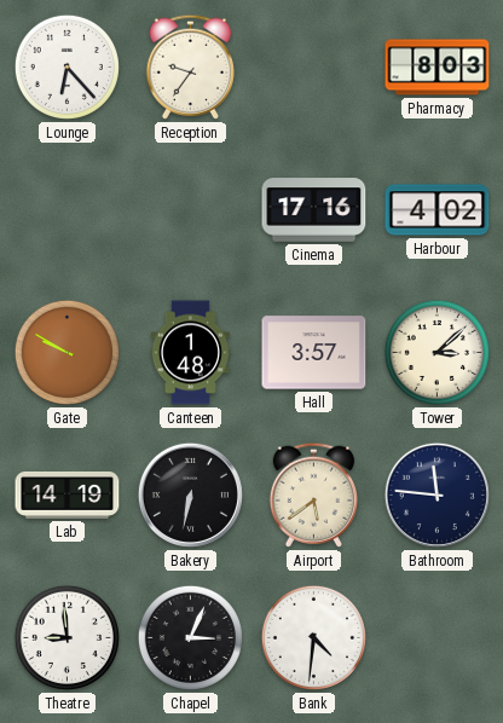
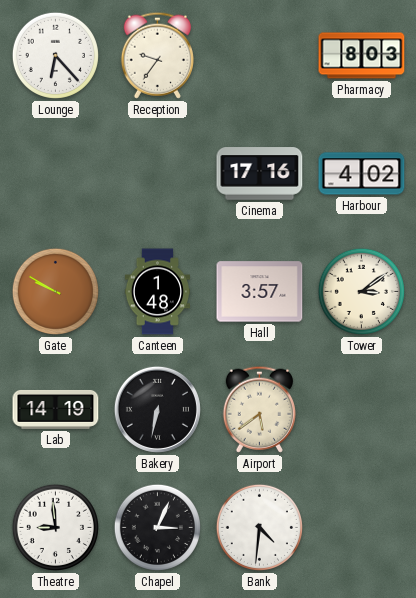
Tower: 3:08 -> 3:09
Bathroom: 11:46 -> none
